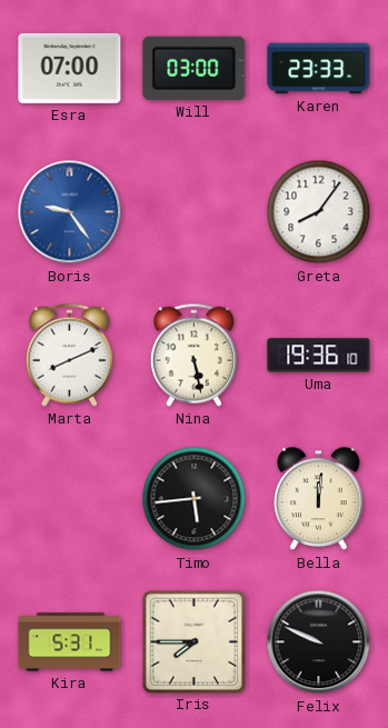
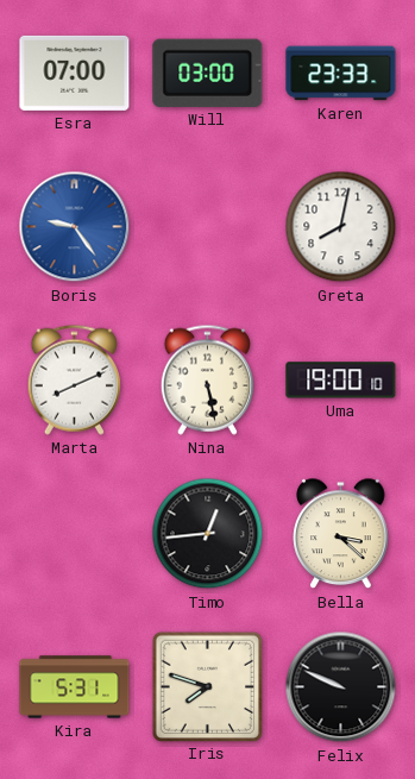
Greta: 8:06 -> 8:02
Uma: 19:36 -> 19:00
Timo: 5:44 -> 12:44
Bella: 12:01 -> 3:22
Iris: 7:45 -> 7:48
